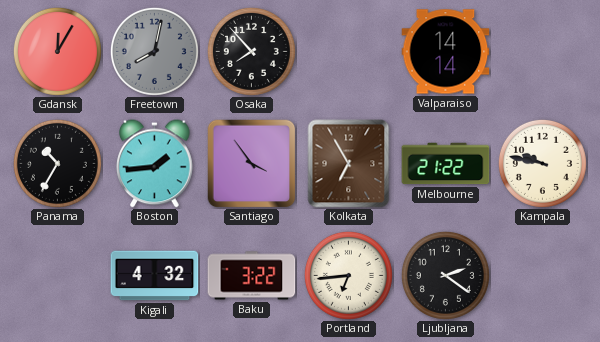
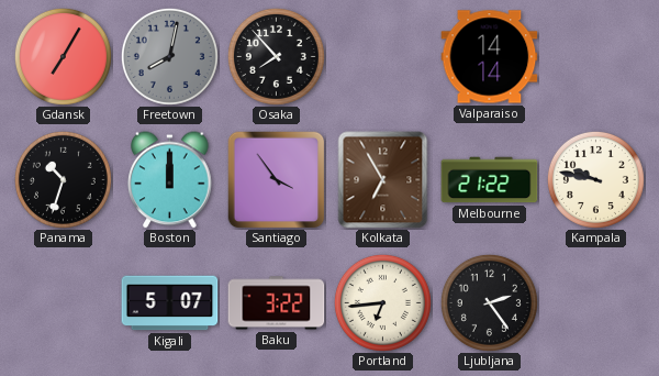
Gdansk: 12:05 -> 7:05
Panama: 10:35 -> 10:33
Boston: 1:44 -> 12:00
Kigali: 4:32 -> 5:07
Ljubljana: 2:21 -> 2:24
